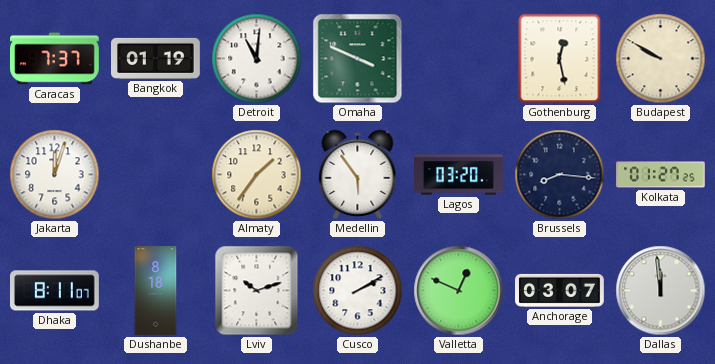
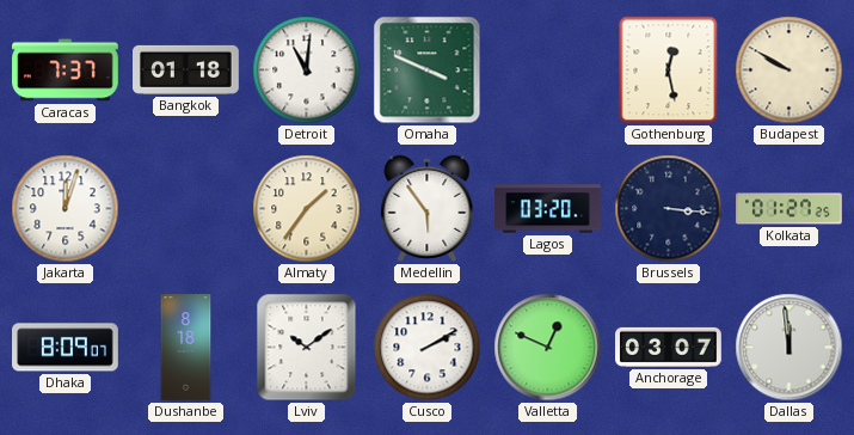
Bangkok: 01:19 -> 01:18
Brussels: 8:16 -> 3:16
Dhaka: 8:11 -> 8:09
Lviv: 10:12 -> 10:09
